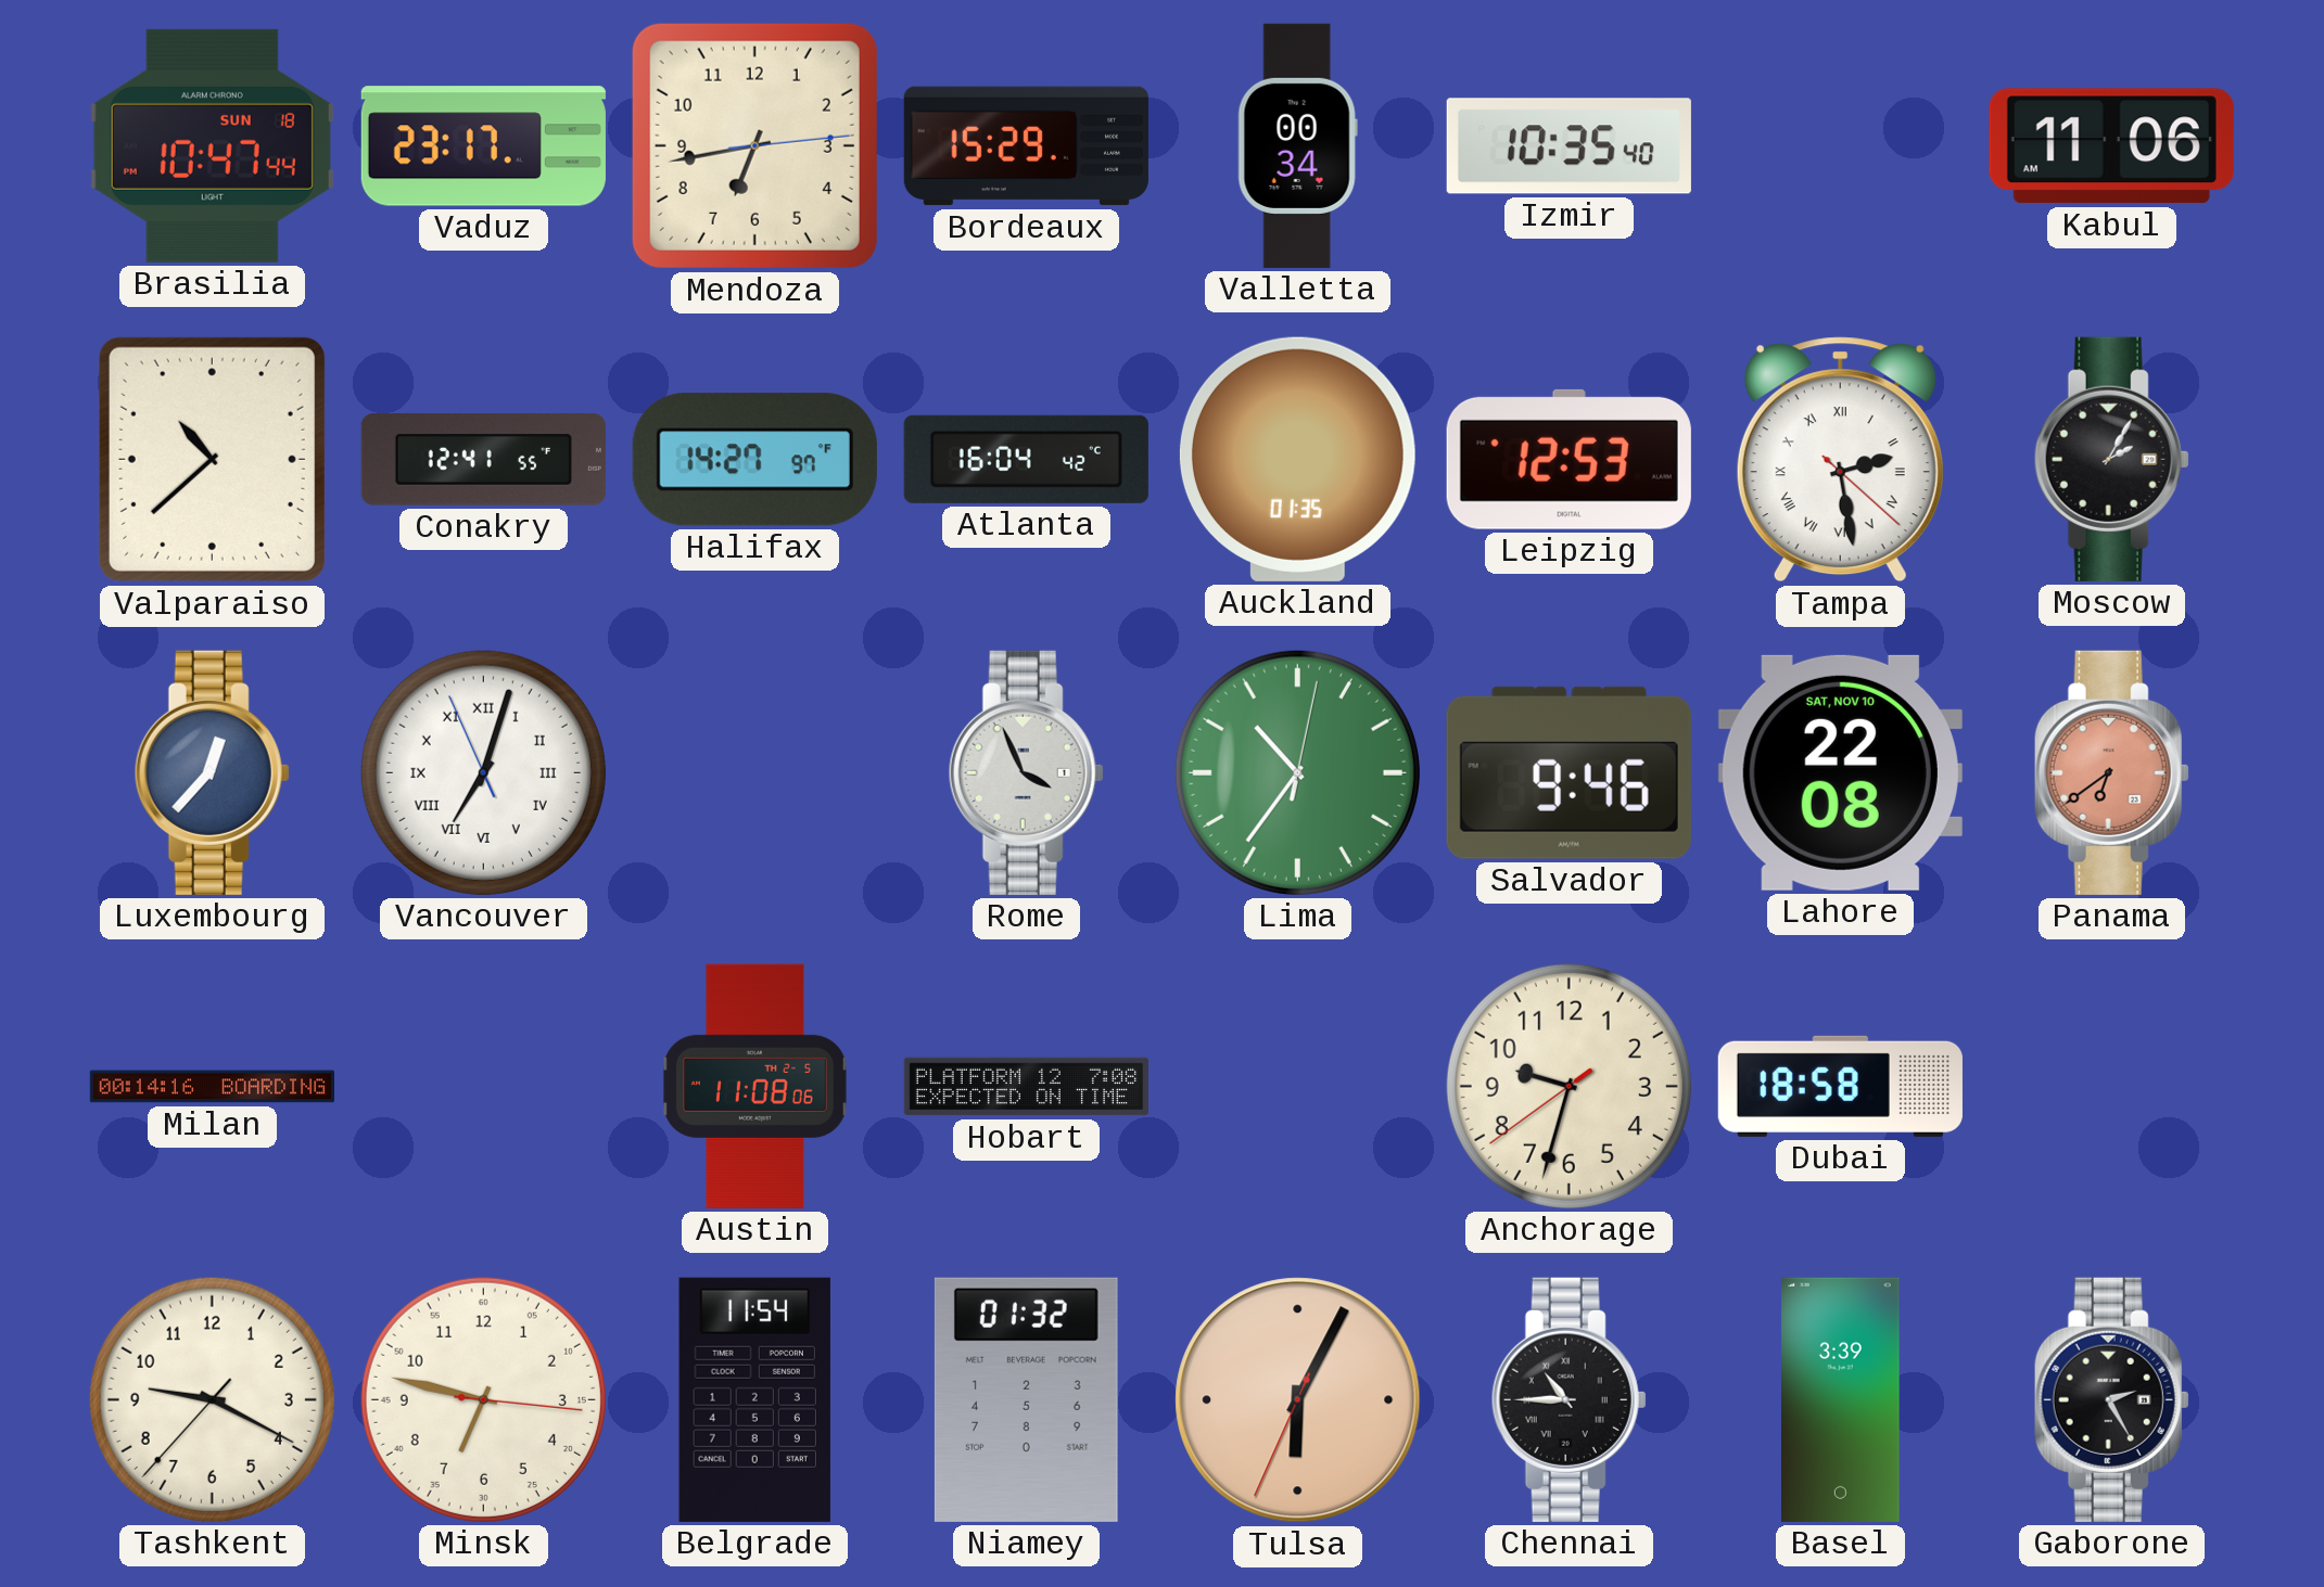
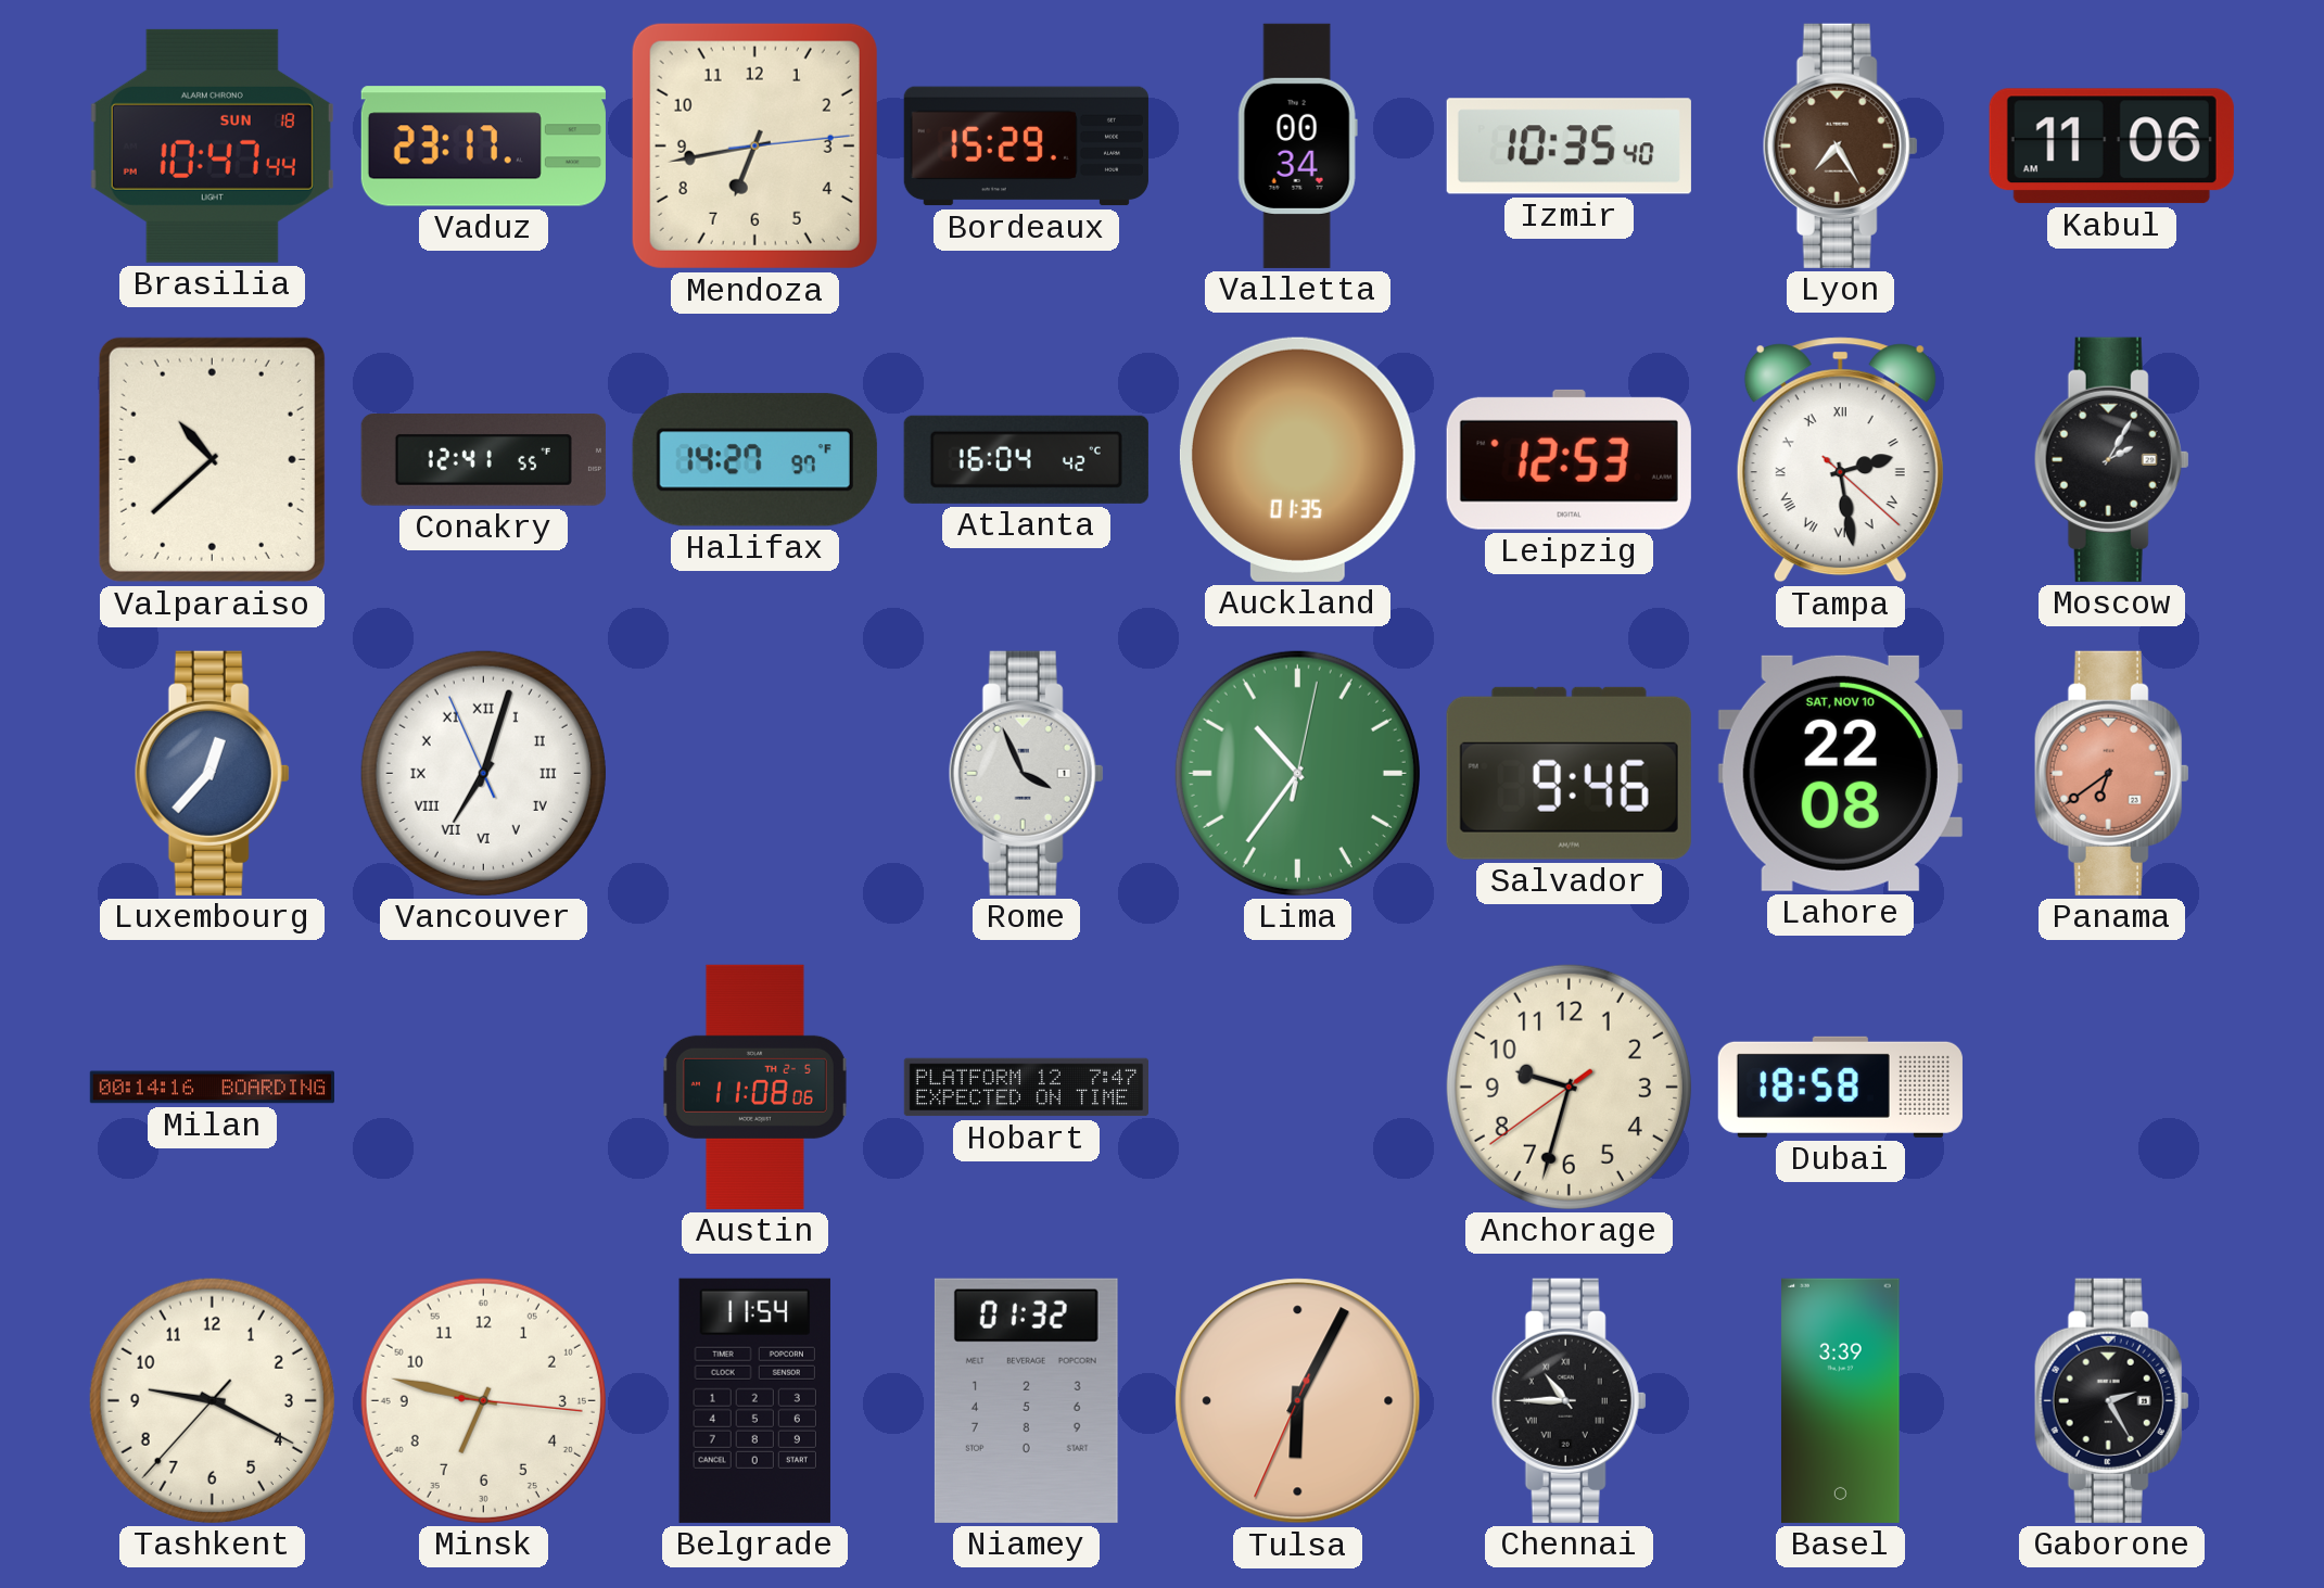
Lyon: none -> 7:25
Hobart: 7:08 -> 7:47
